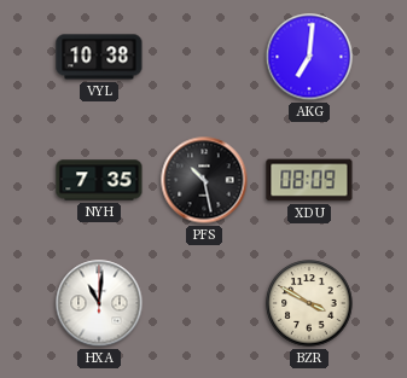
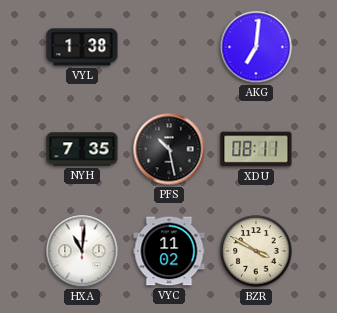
VYL: 10:38 -> 1:38
XDU: 08:09 -> 08:11
VYC: none -> 11:02
